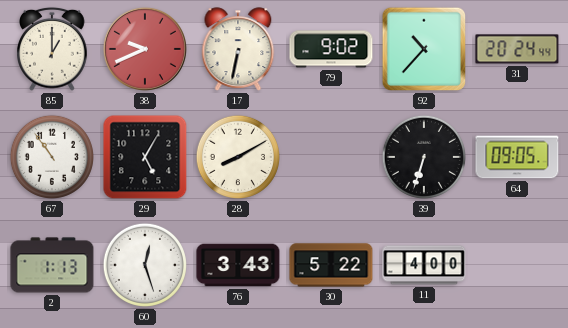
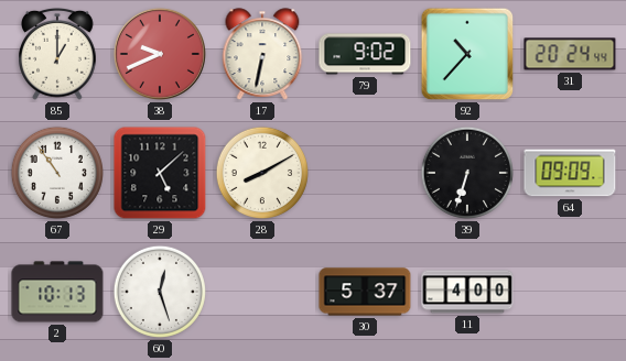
29: 5:05 -> 5:08
64: 09:05 -> 09:09
2: 1:13 -> 10:13
76: 3:43 -> none
30: 5:22 -> 5:37
